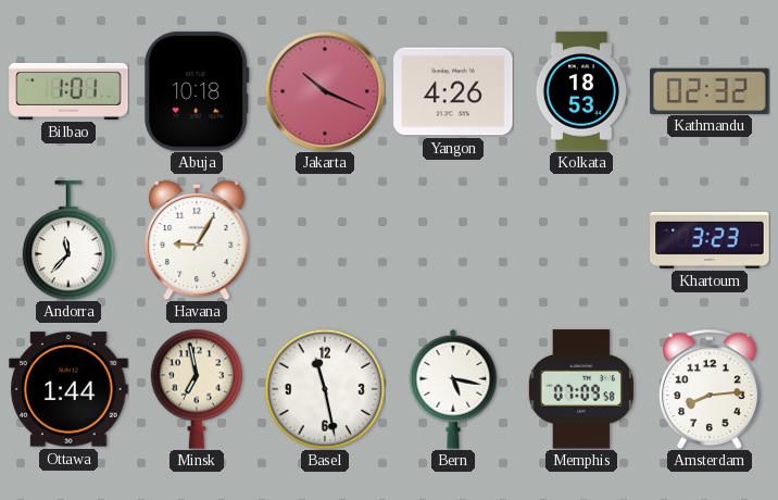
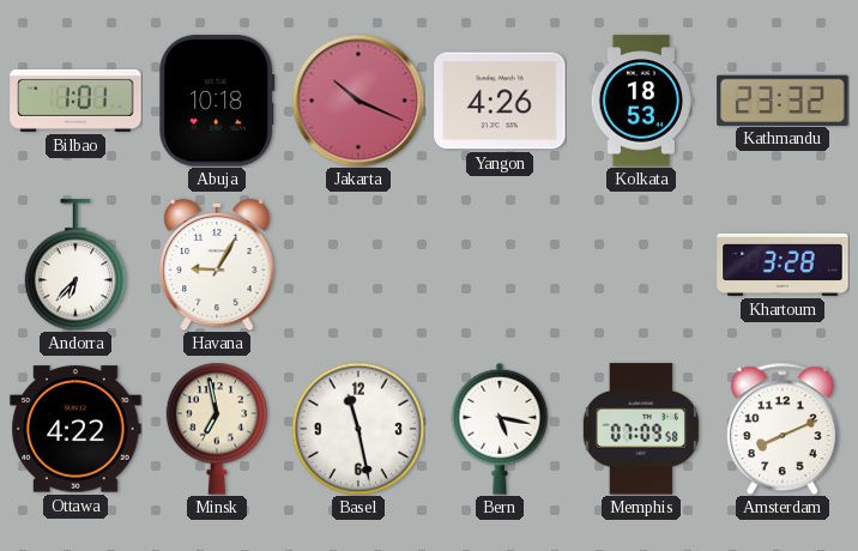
Kathmandu: 02:32 -> 23:32
Andorra: 11:37 -> 6:37
Khartoum: 3:23 -> 3:28
Ottawa: 1:44 -> 4:22
Amsterdam: 8:14 -> 8:11
